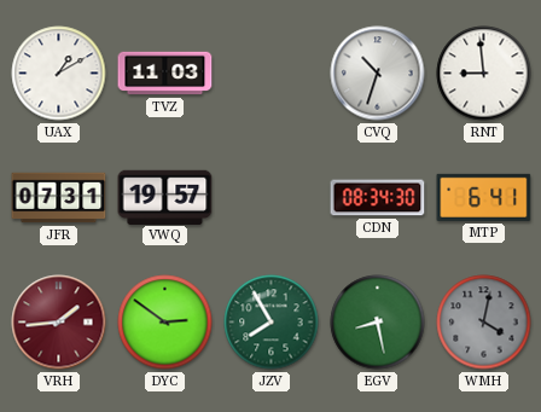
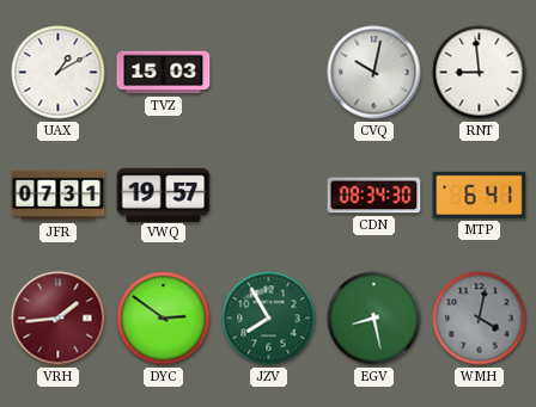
TVZ: 11:03 -> 15:03
CVQ: 10:33 -> 10:02
